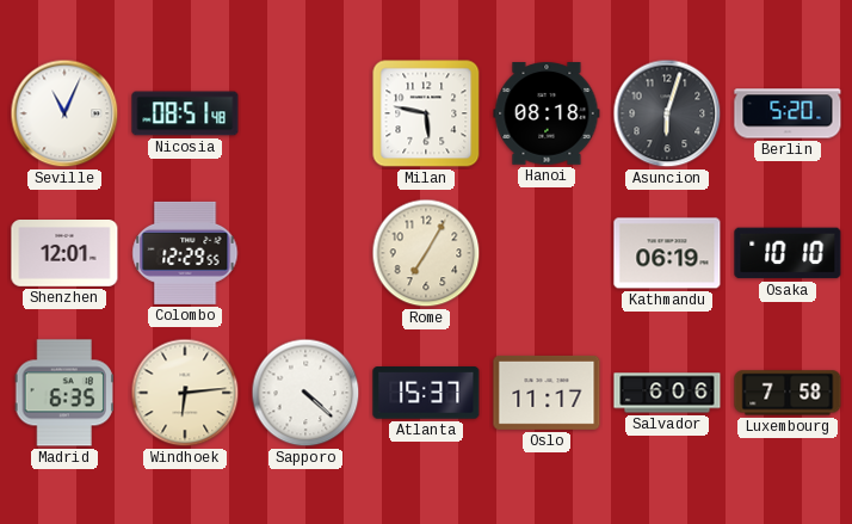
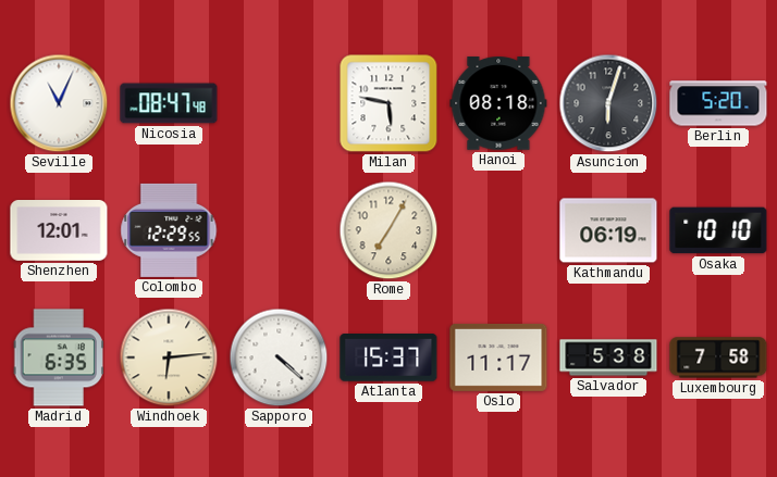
Nicosia: 08:51 -> 08:47
Salvador: 6:06 -> 5:38
